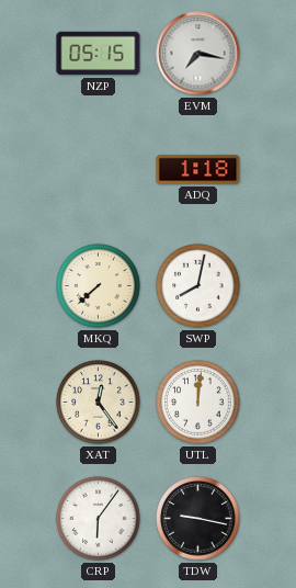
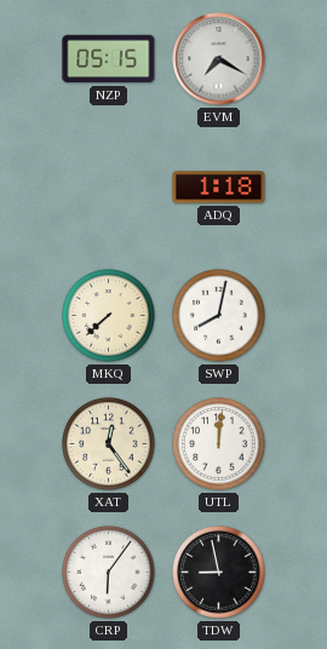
EVM: 7:17 -> 7:20
TDW: 9:17 -> 8:58
